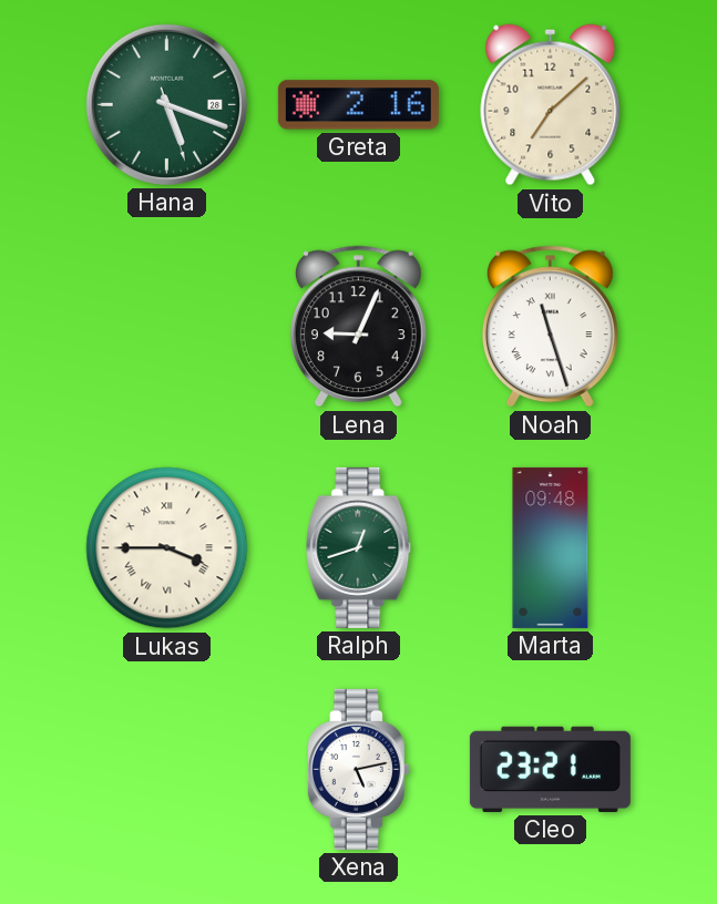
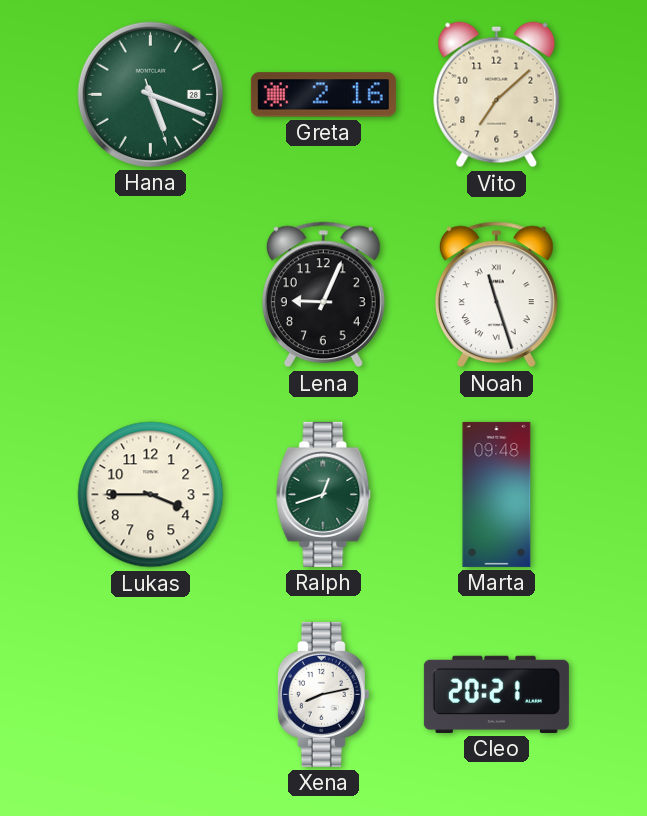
Lukas numerals: Roman -> Arabic
Xena: 5:13 -> 8:13
Cleo: 23:21 -> 20:21
